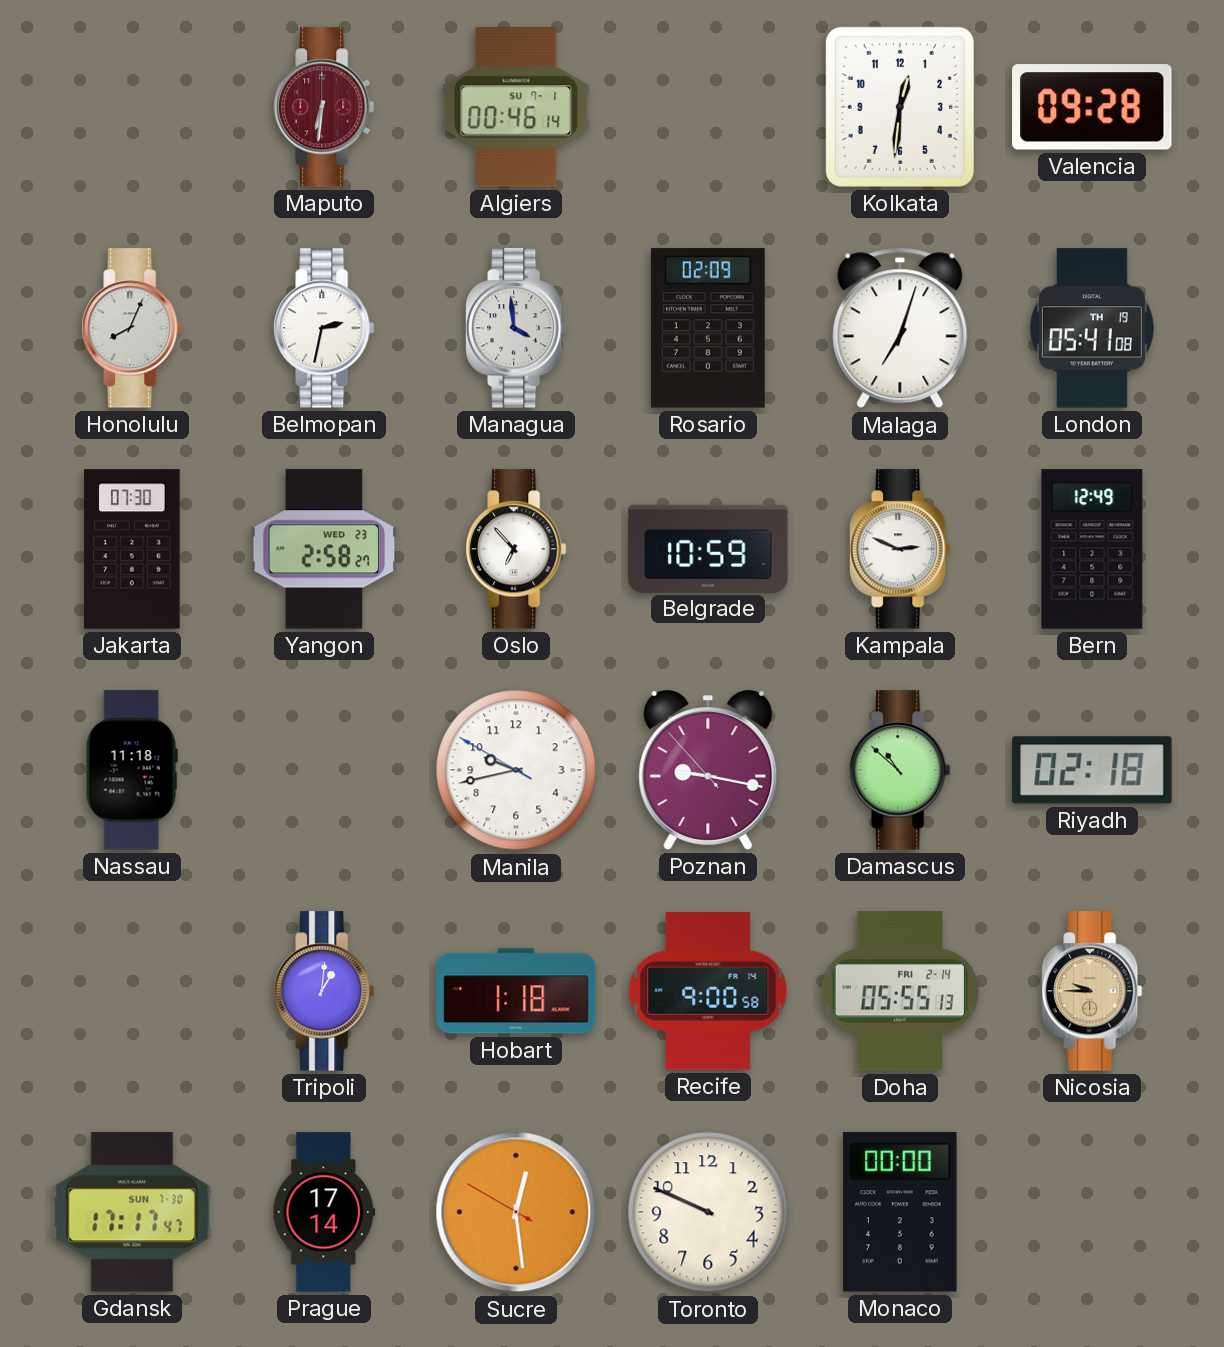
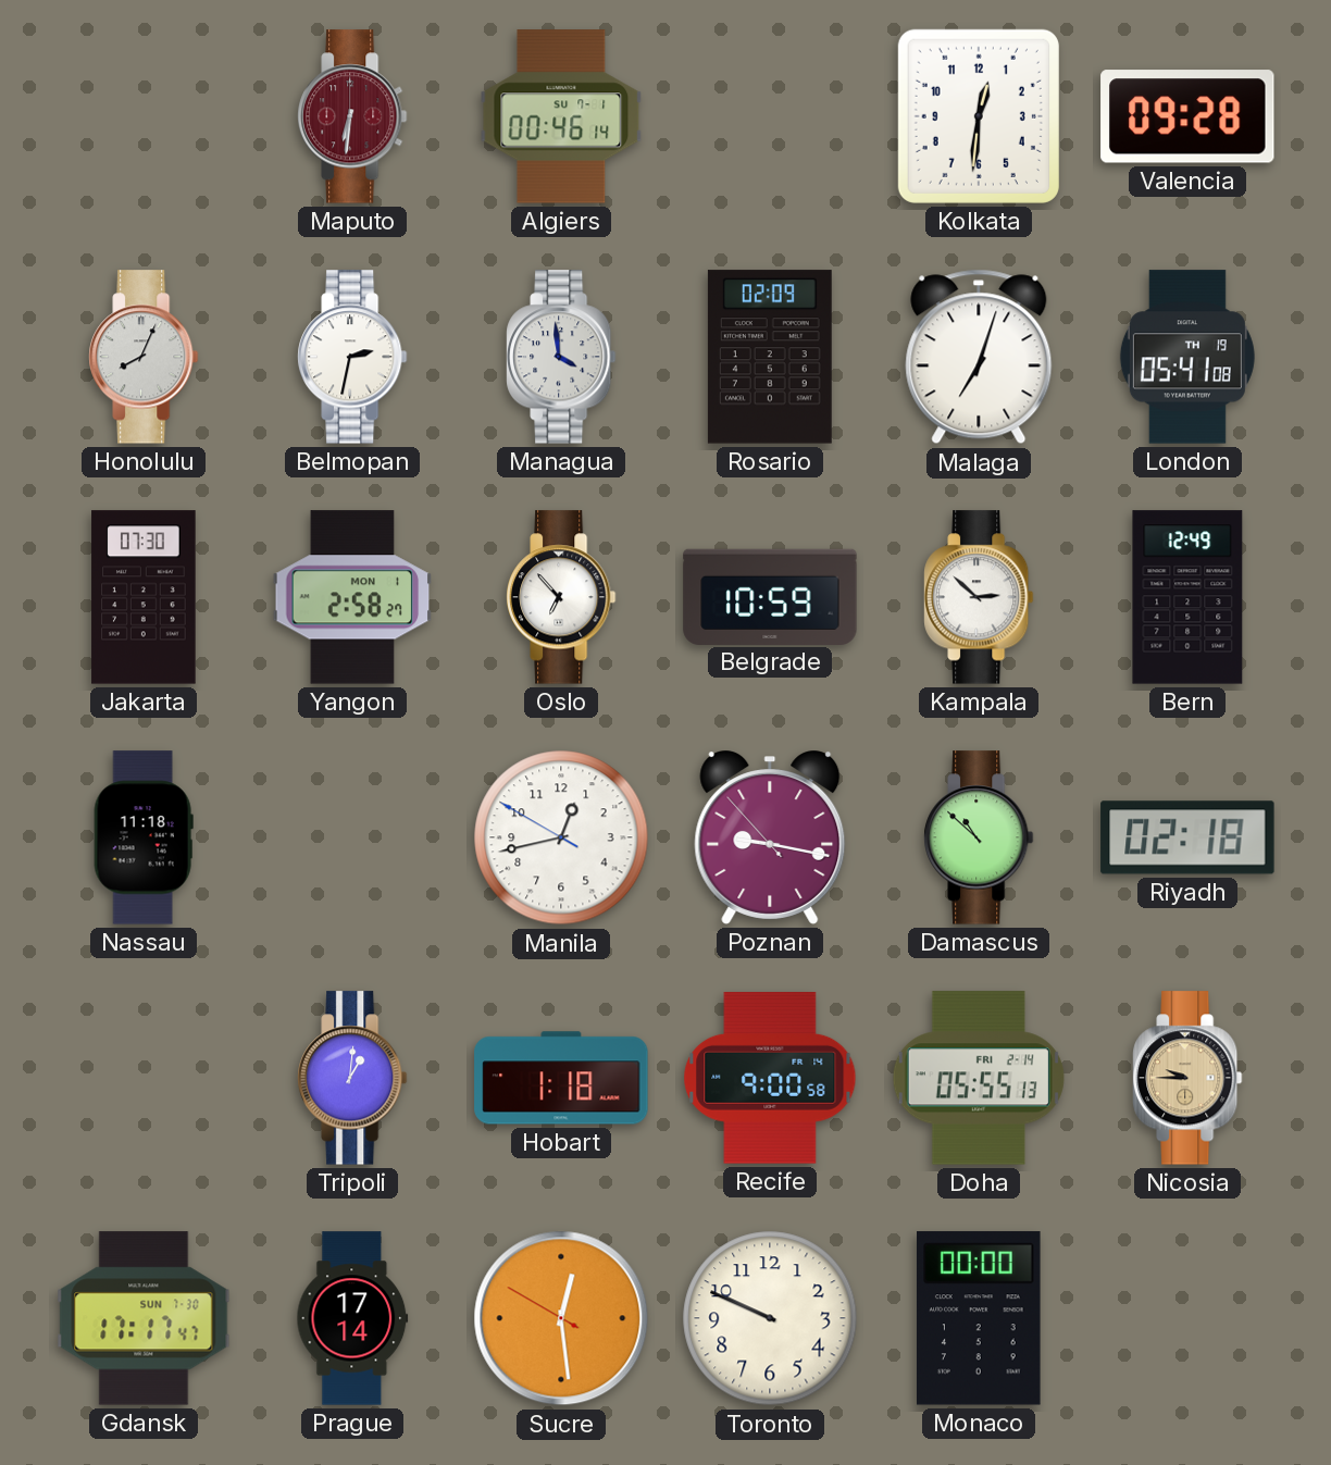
Yangon date: WED 23 -> MON 1
Kampala: 2:49 -> 2:52
Manila: 9:42 -> 12:42
